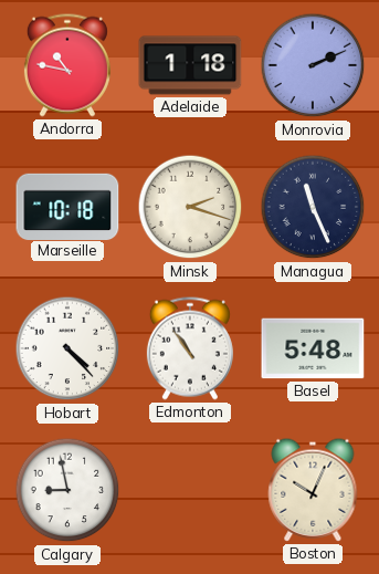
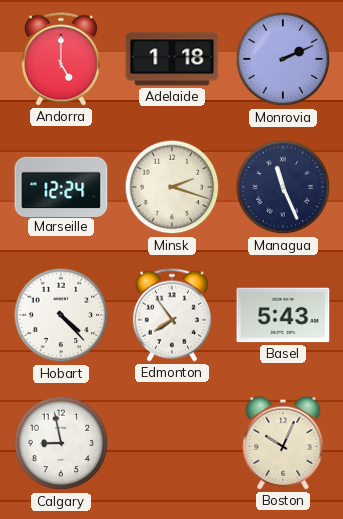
Andorra: 10:47 -> 5:00
Marseille: 10:18 -> 12:24
Edmonton: 10:54 -> 7:54
Basel: 5:48 -> 5:43
